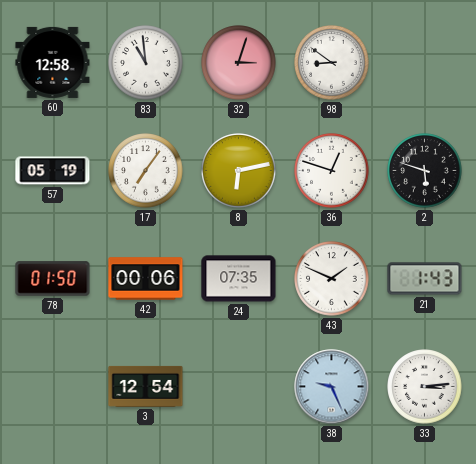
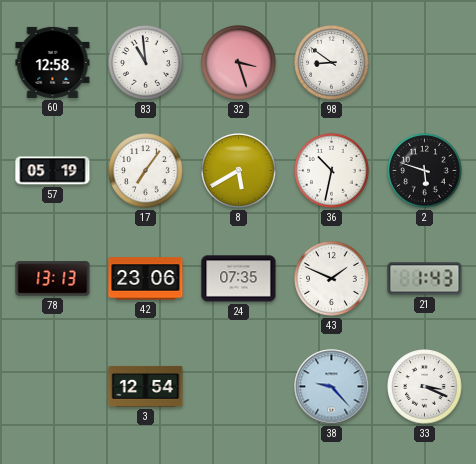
32: 3:03 -> 3:27
8: 6:13 -> 5:40
36: 12:48 -> 10:32
78: 01:50 -> 13:13
42: 00:06 -> 23:06
38: 9:26 -> 9:23
33: 3:14 -> 3:19
